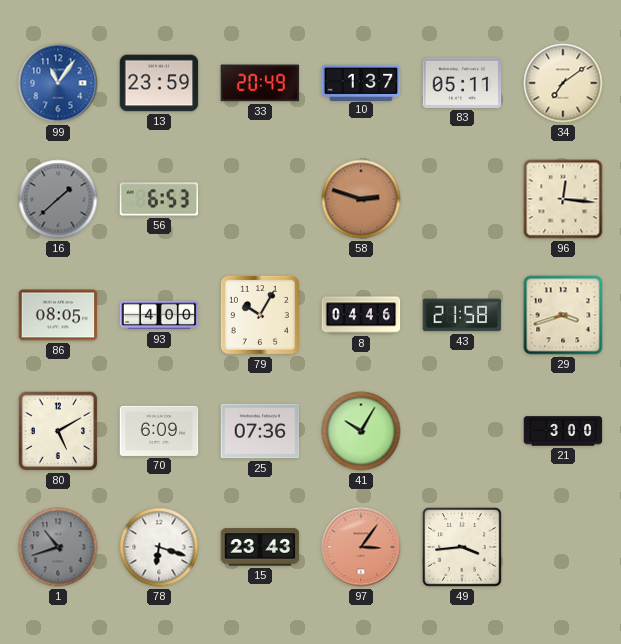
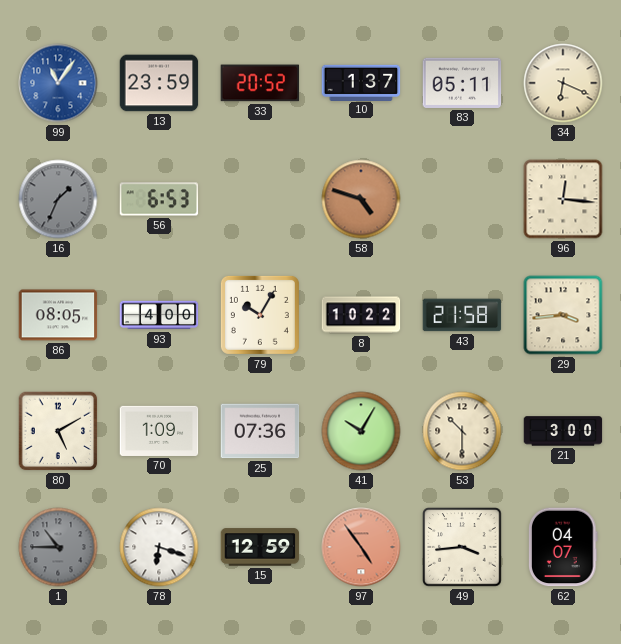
33: 20:49 -> 20:52
34: 7:09 -> 6:19
16: 1:38 -> 1:34
58: 2:48 -> 4:48
8: 04:46 -> 10:22
29: 3:42 -> 3:44
70: 6:09 -> 1:09
53: none -> 10:30
1: 10:42 -> 10:45
15: 23:43 -> 12:59
97: 3:06 -> 4:54
62: none -> 04:07
